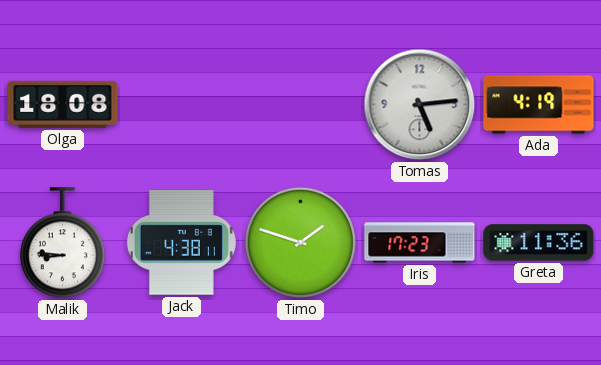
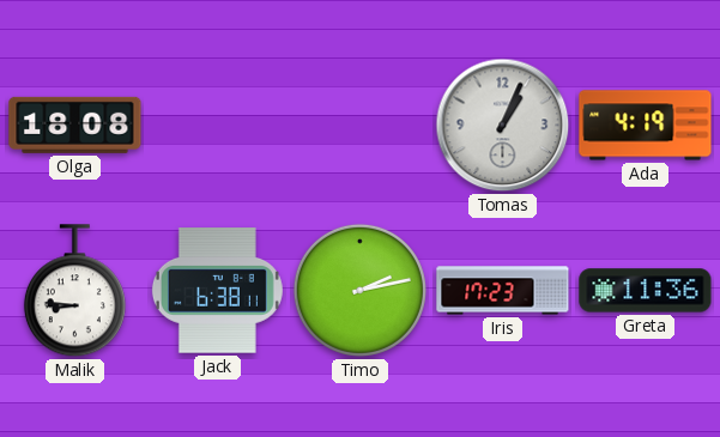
Tomas: 5:14 -> 1:04
Jack: 4:38 -> 6:38
Timo: 1:48 -> 2:13
